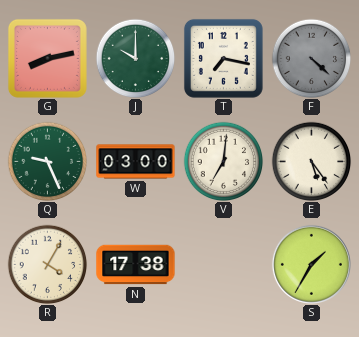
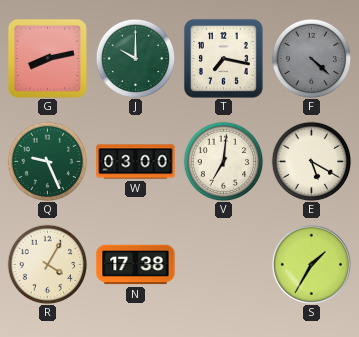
E: 5:24 -> 5:20
